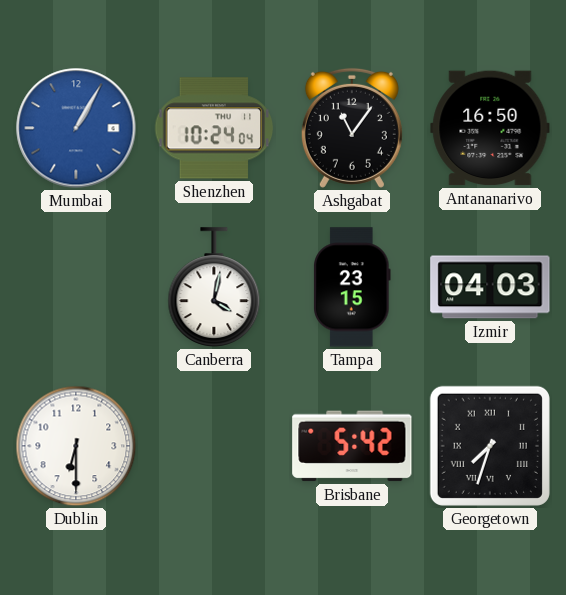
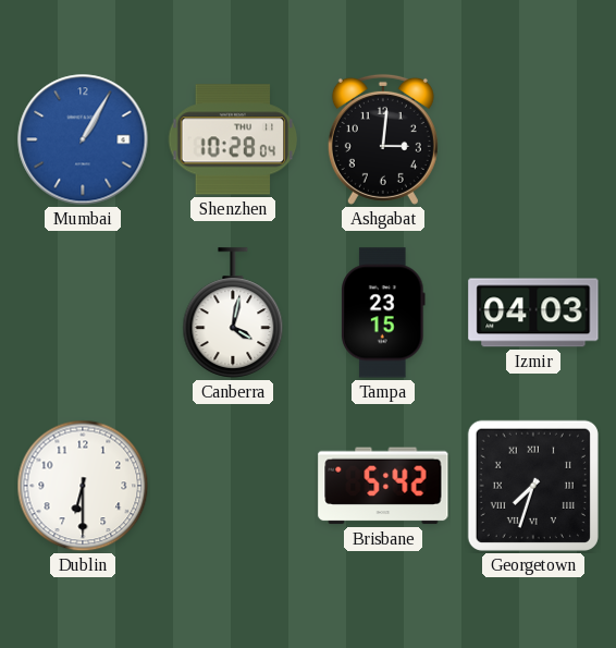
Shenzhen: 10:24 -> 10:28
Ashgabat: 11:06 -> 3:01
Antananarivo: 16:50 -> none
